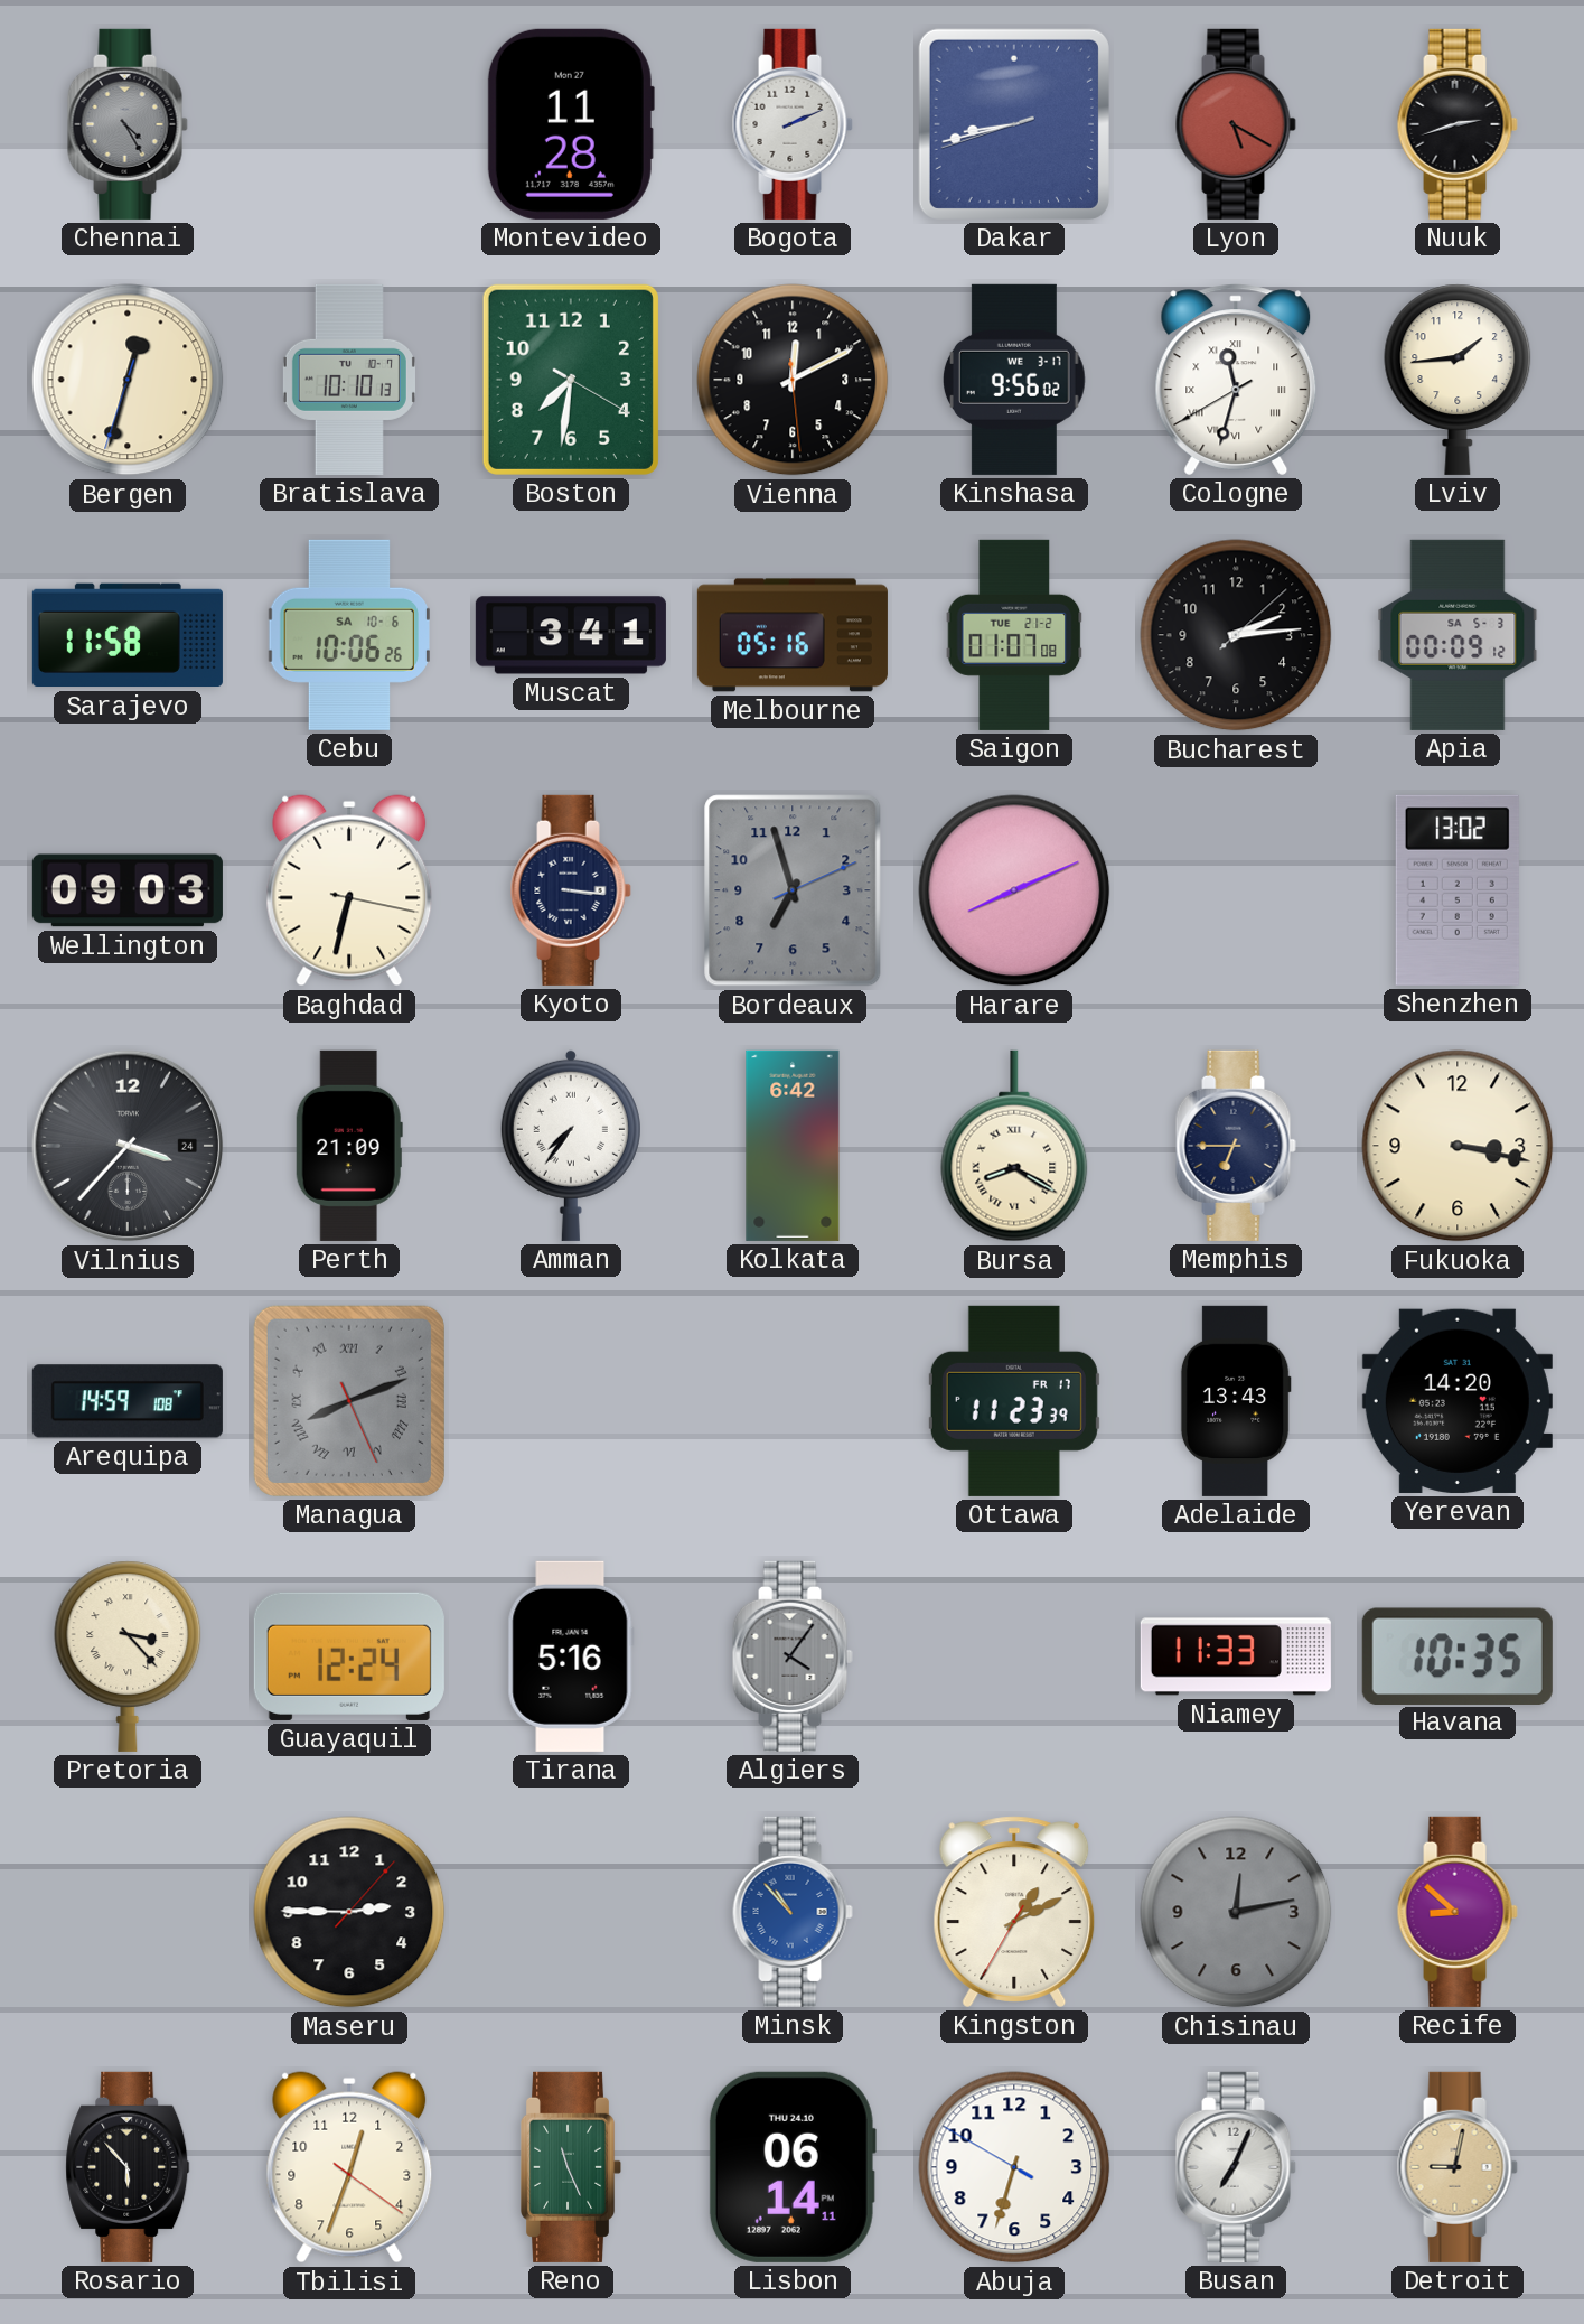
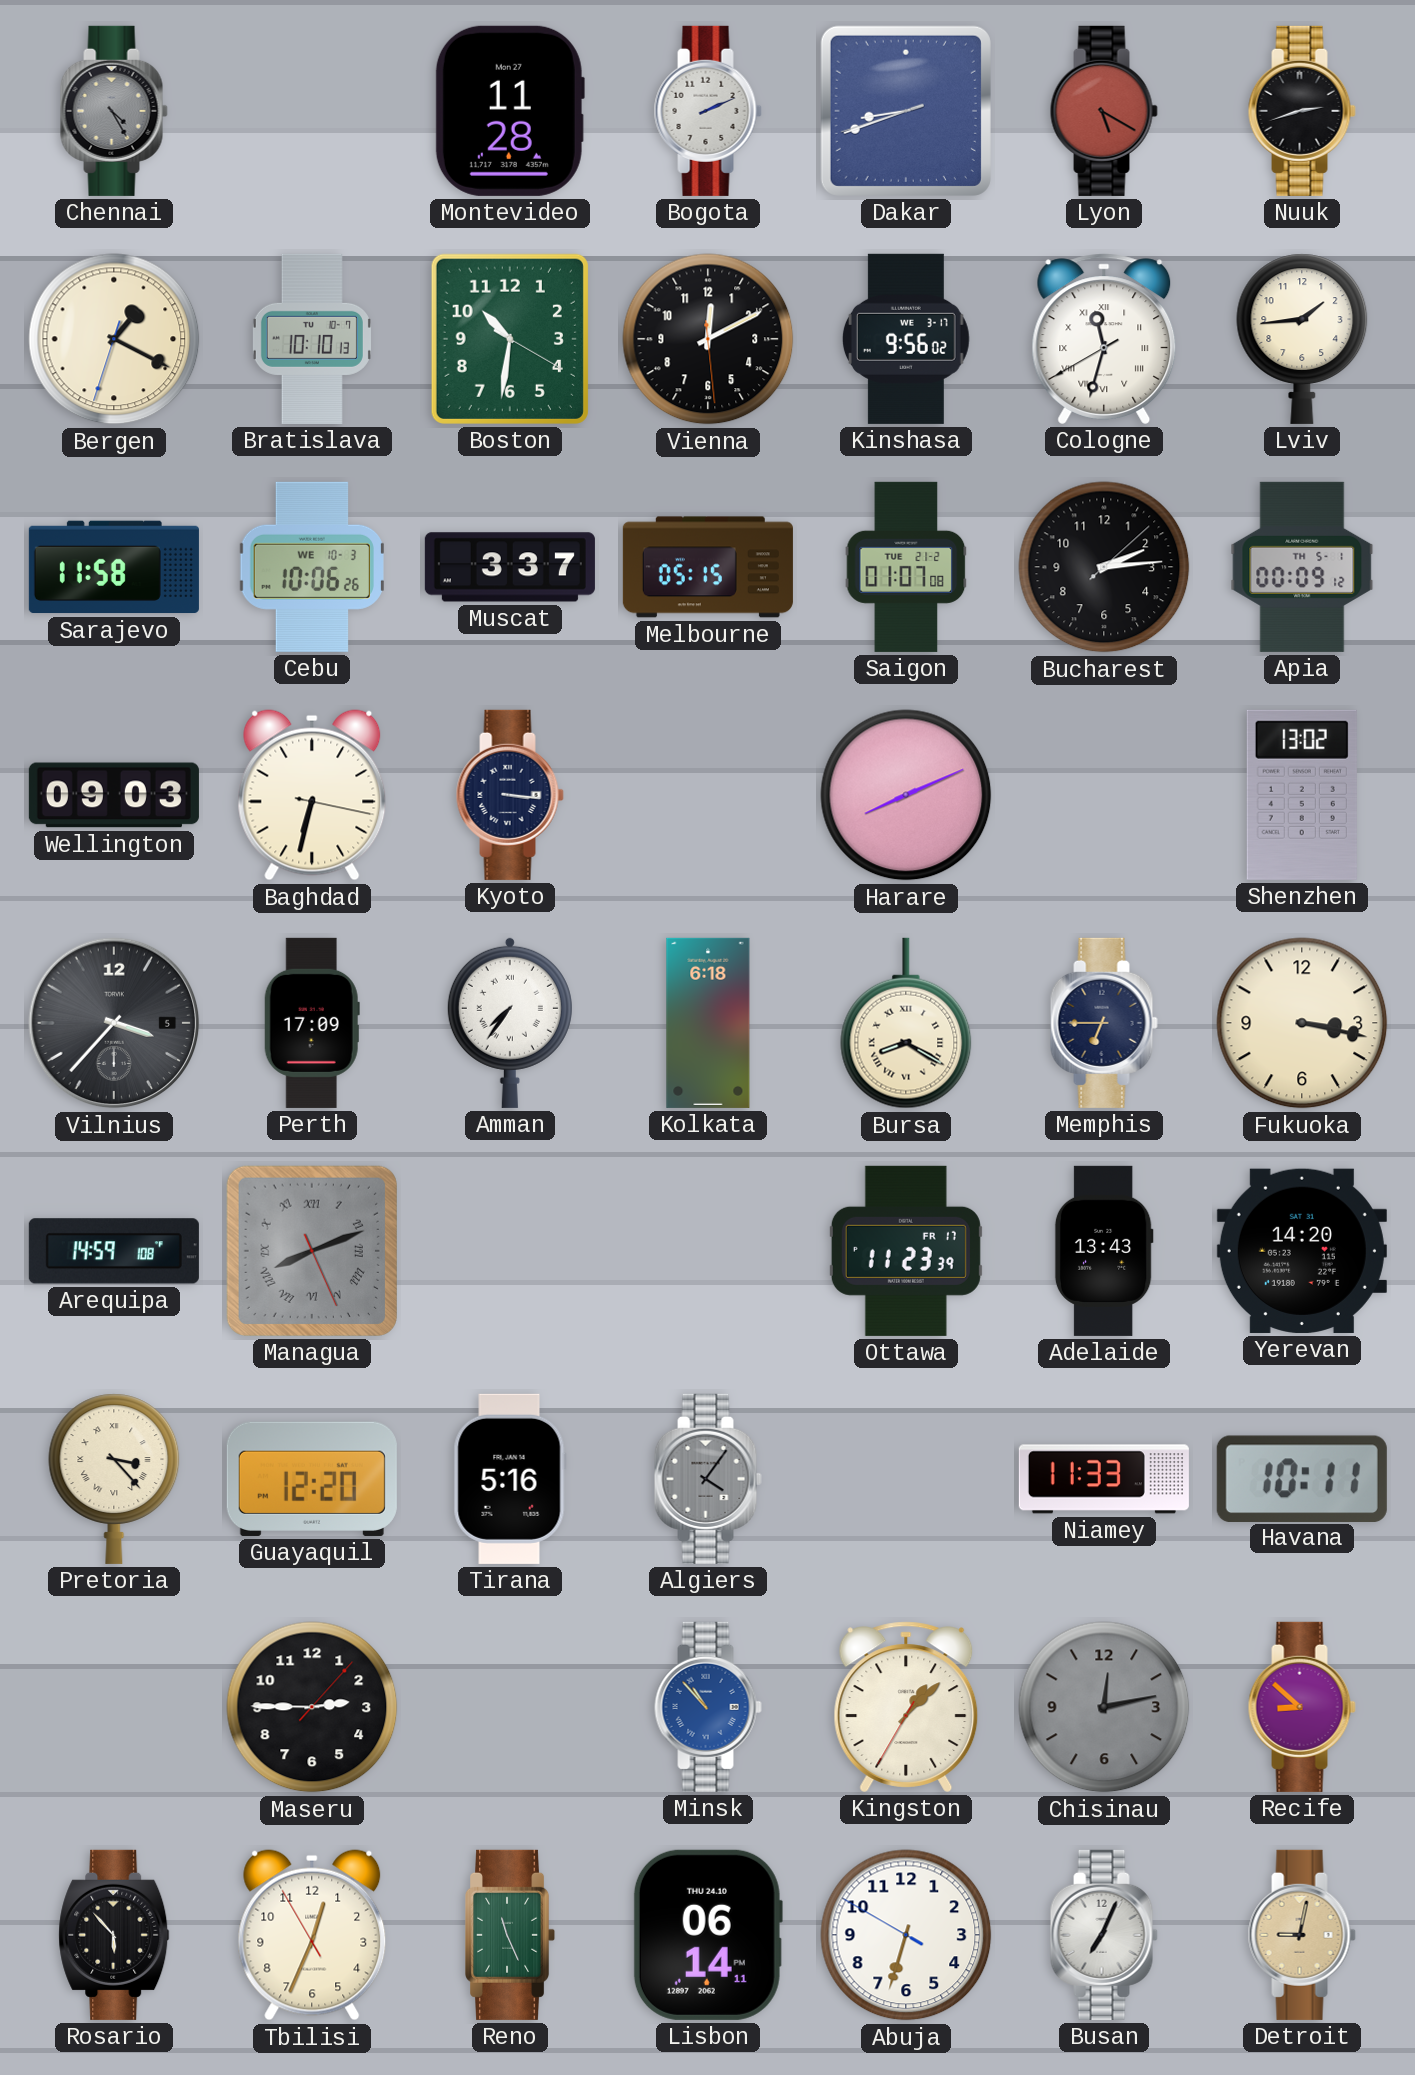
Dakar: 8:42 -> 8:41
Bergen: 12:32 -> 1:19
Boston: 7:31 -> 10:31
Cebu date: SA 10-6 -> WE 10-3
Muscat: 3:41 -> 3:37
Melbourne: 05:16 -> 05:15
Apia date: SA 5-3 -> TH 5-1
Bordeaux: 6:57 -> none
Vilnius date: 24 -> 5
Perth: 21:09 -> 17:09
Kolkata: 6:42 -> 6:18
Guayaquil: 12:24 -> 12:20
Havana: 10:35 -> 10:11
Kingston: 1:10 -> 1:07
Tbilisi: 12:33:21 -> 12:33:55
